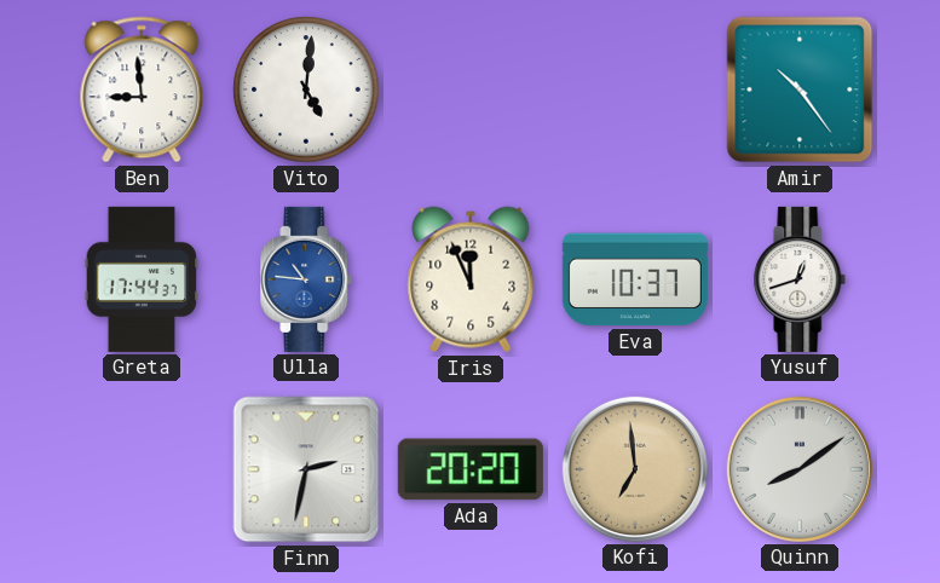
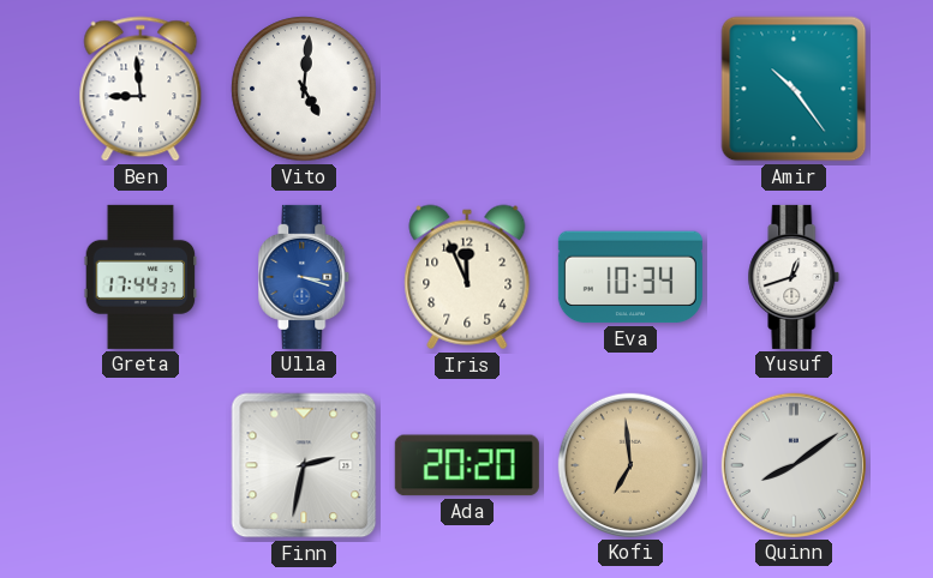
Ulla: 10:46 -> 3:18
Eva: 10:37 -> 10:34
